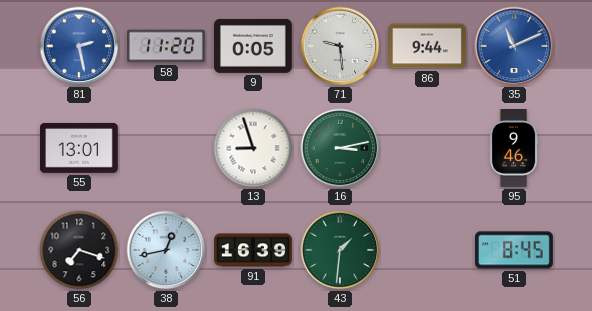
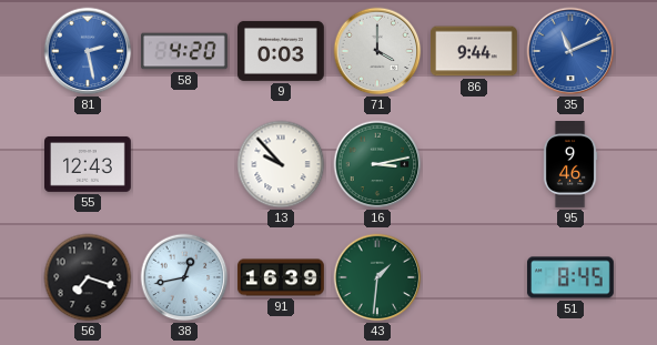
58: 11:20 -> 4:20
9: 0:05 -> 0:03
71: 9:29 -> 4:00
55: 13:01 -> 12:43
13: 8:57 -> 9:53
